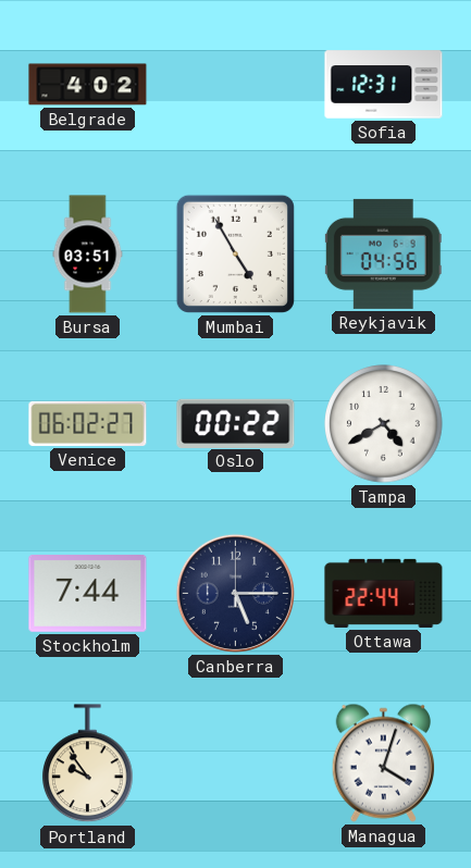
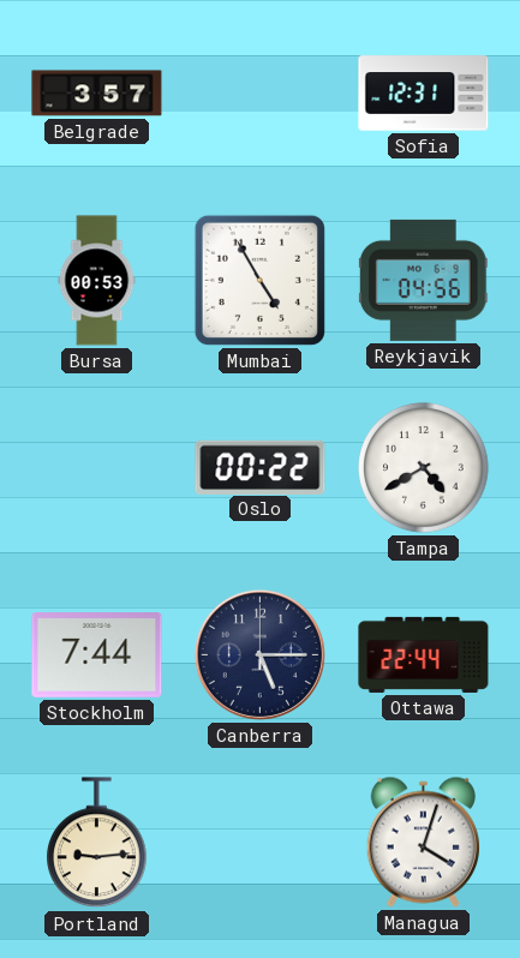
Belgrade: 4:02 -> 3:57
Bursa: 03:51 -> 00:53
Venice: 06:02 -> none
Portland: 9:54 -> 9:14
